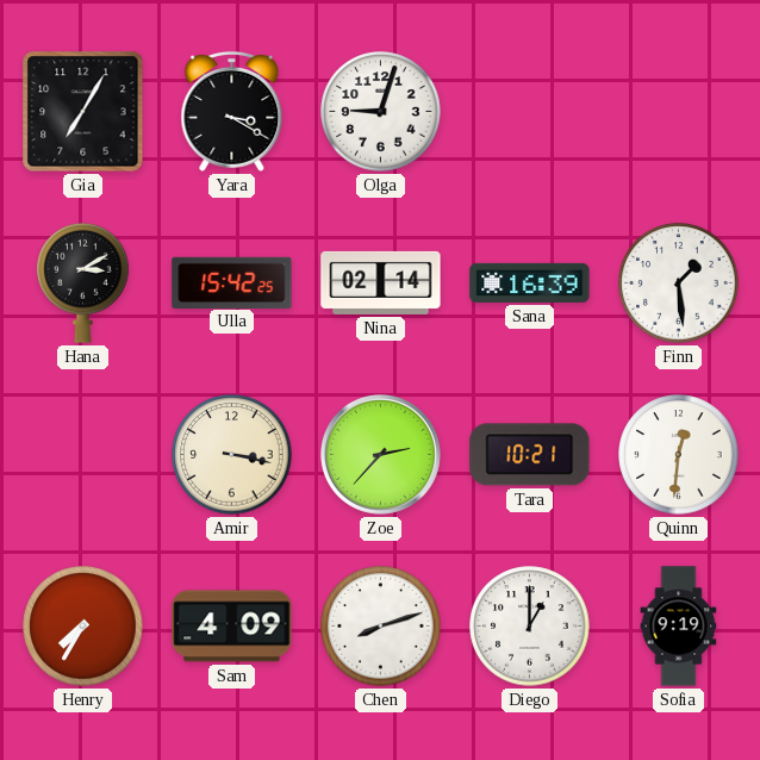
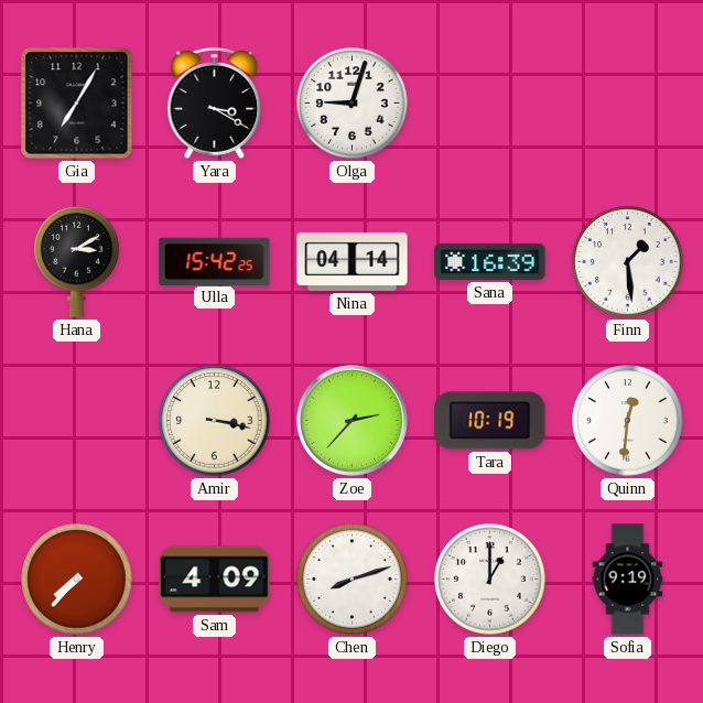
Nina: 02:14 -> 04:14
Tara: 10:21 -> 10:19
Henry: 7:35 -> 7:37
